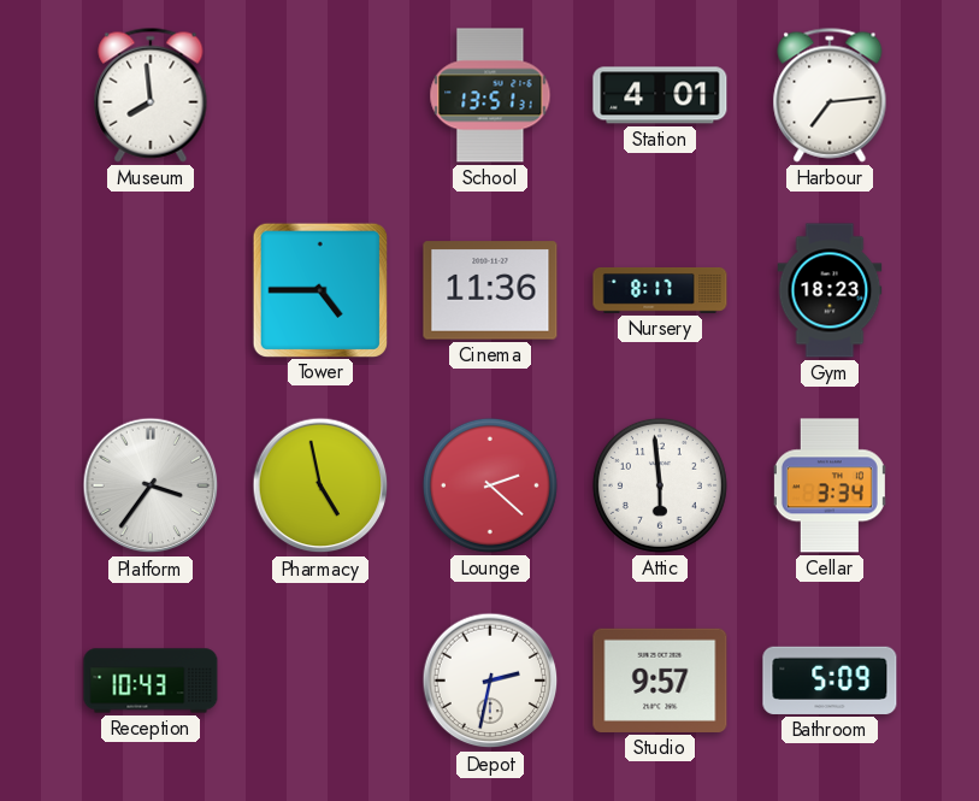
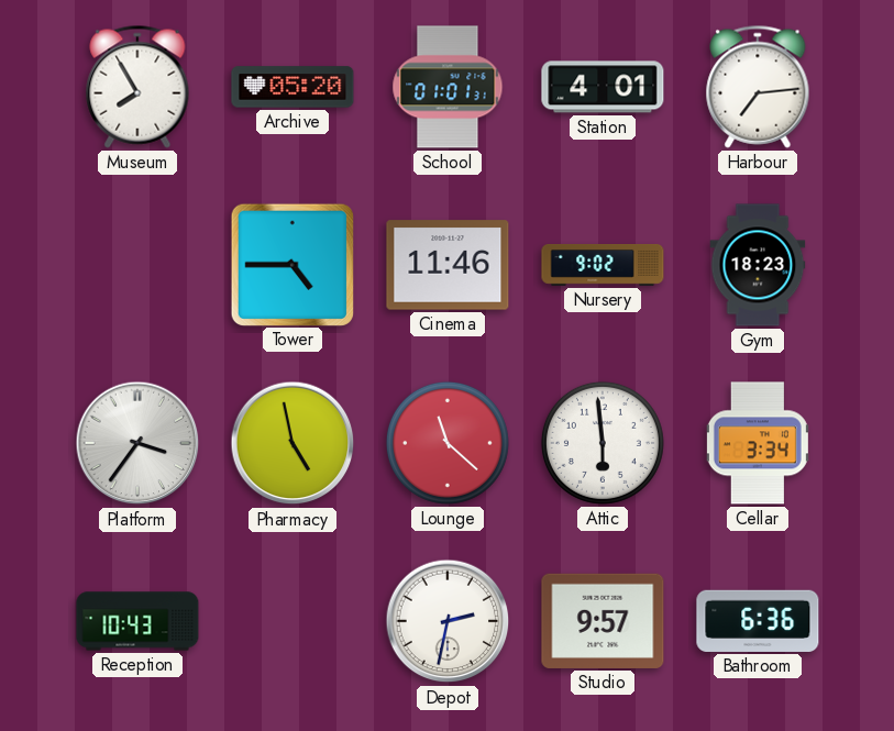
Museum: 7:59 -> 7:55
Archive: none -> 05:20
School: 13:51 -> 01:01
Cinema: 11:36 -> 11:46
Nursery: 8:17 -> 9:02
Lounge: 2:22 -> 11:22
Bathroom: 5:09 -> 6:36
